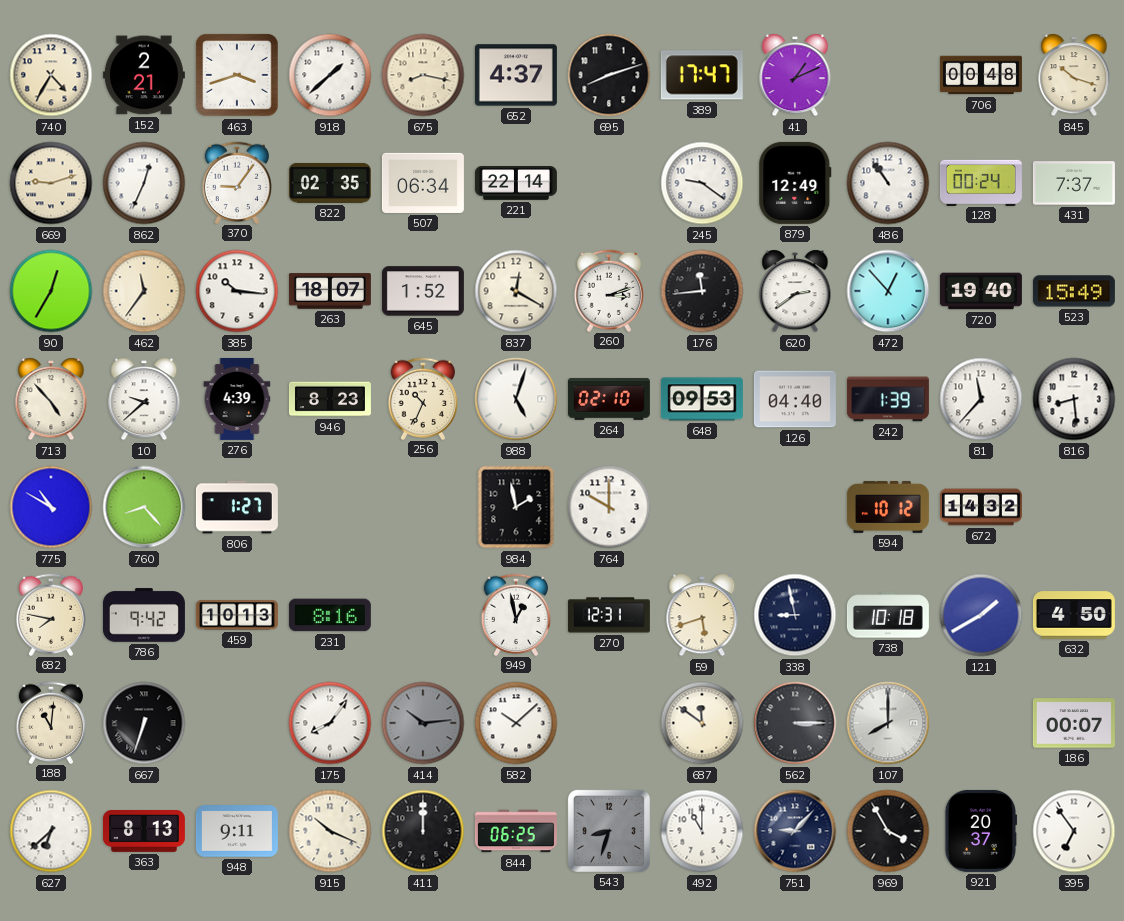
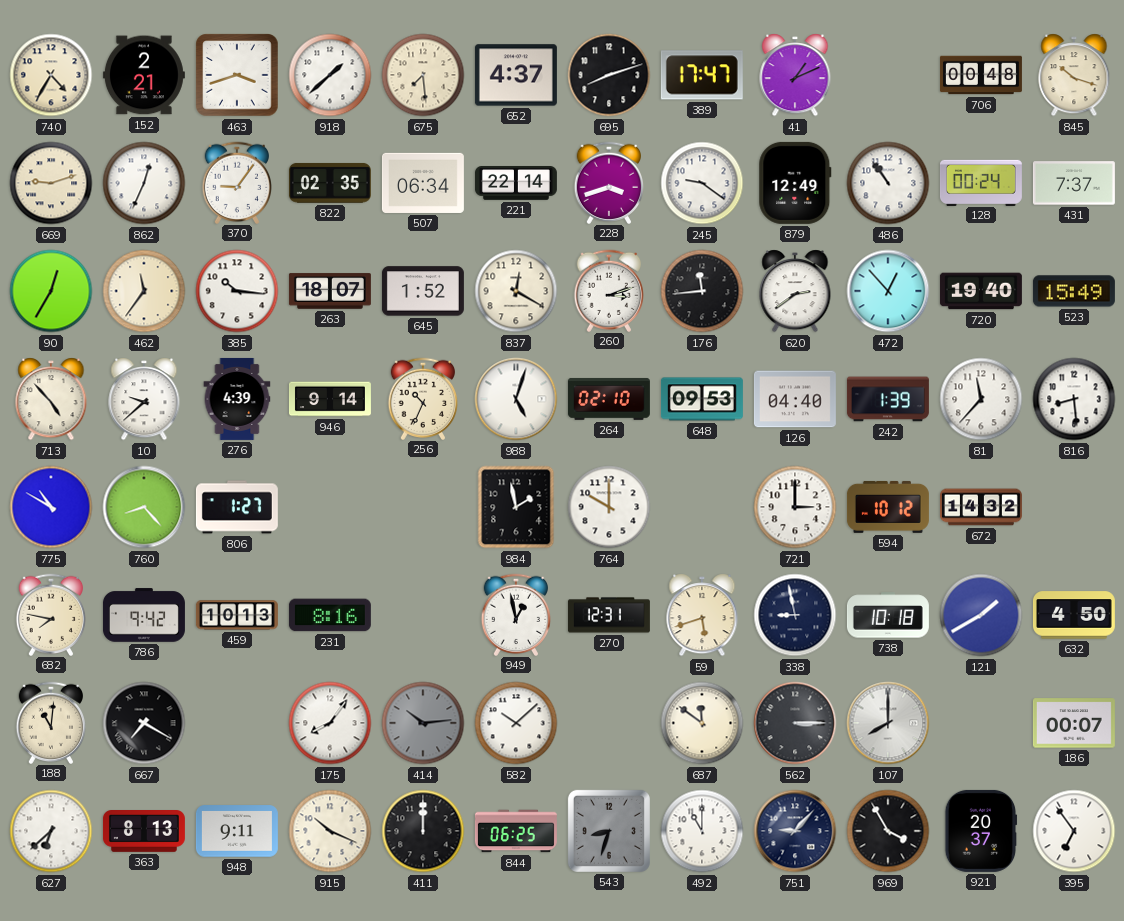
675: 8:17 -> 7:29
228: none -> 3:42
946: 8:23 -> 9:14
721: none -> 3:00
667: 6:33 -> 7:20
